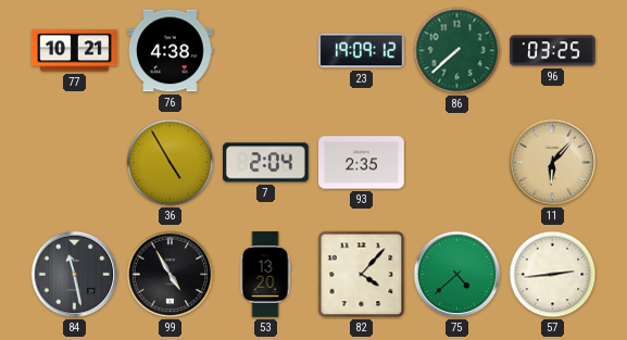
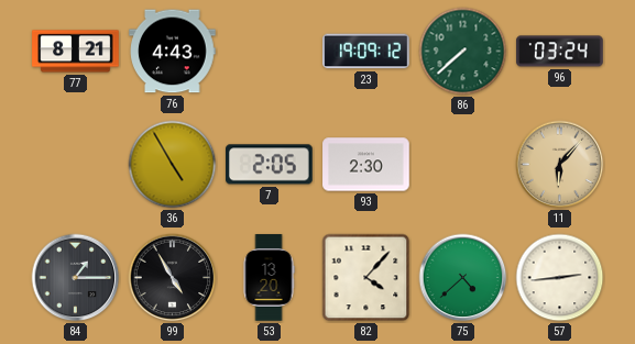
77: 10:21 -> 8:21
76: 4:38 -> 4:43
96: 03:25 -> 03:24
7: 2:04 -> 2:05
93: 2:35 -> 2:30
84: 11:28 -> 1:15
